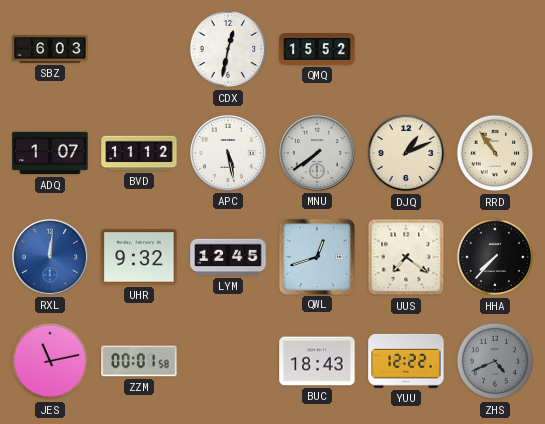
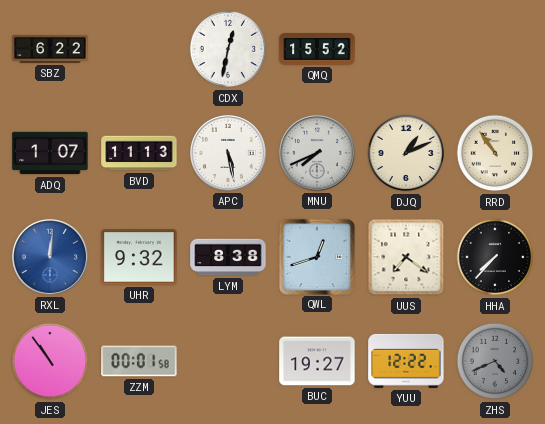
SBZ: 6:03 -> 6:22
BVD: 11:12 -> 11:13
MNU: 7:39 -> 7:41
LYM: 12:45 -> 8:38
JES: 11:13 -> 10:54
BUC: 18:43 -> 19:27
